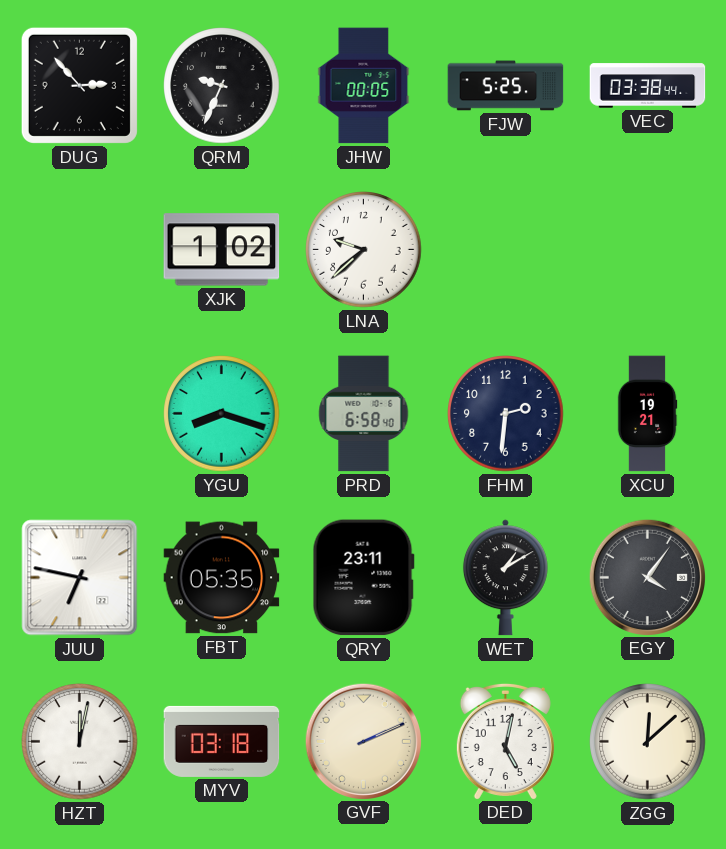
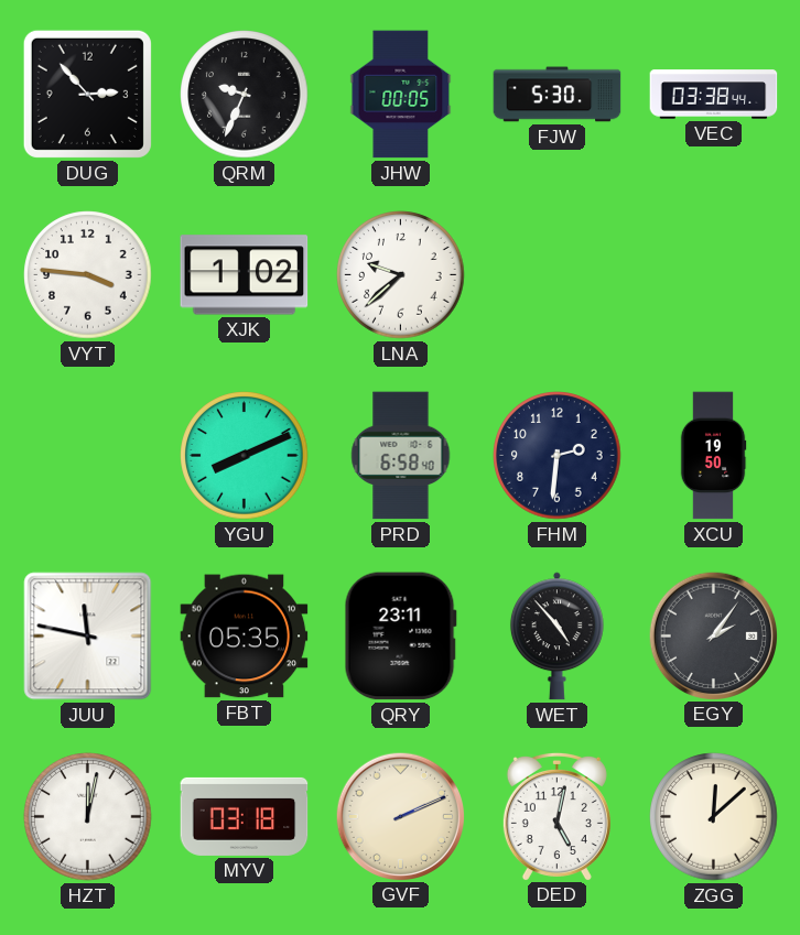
FJW: 5:25 -> 5:30
VYT: none -> 3:46
YGU: 8:18 -> 8:11
XCU: 19:21 -> 19:50
JUU: 6:47 -> 11:47
WET: 1:10 -> 4:53
EGY: 4:06 -> 2:06
